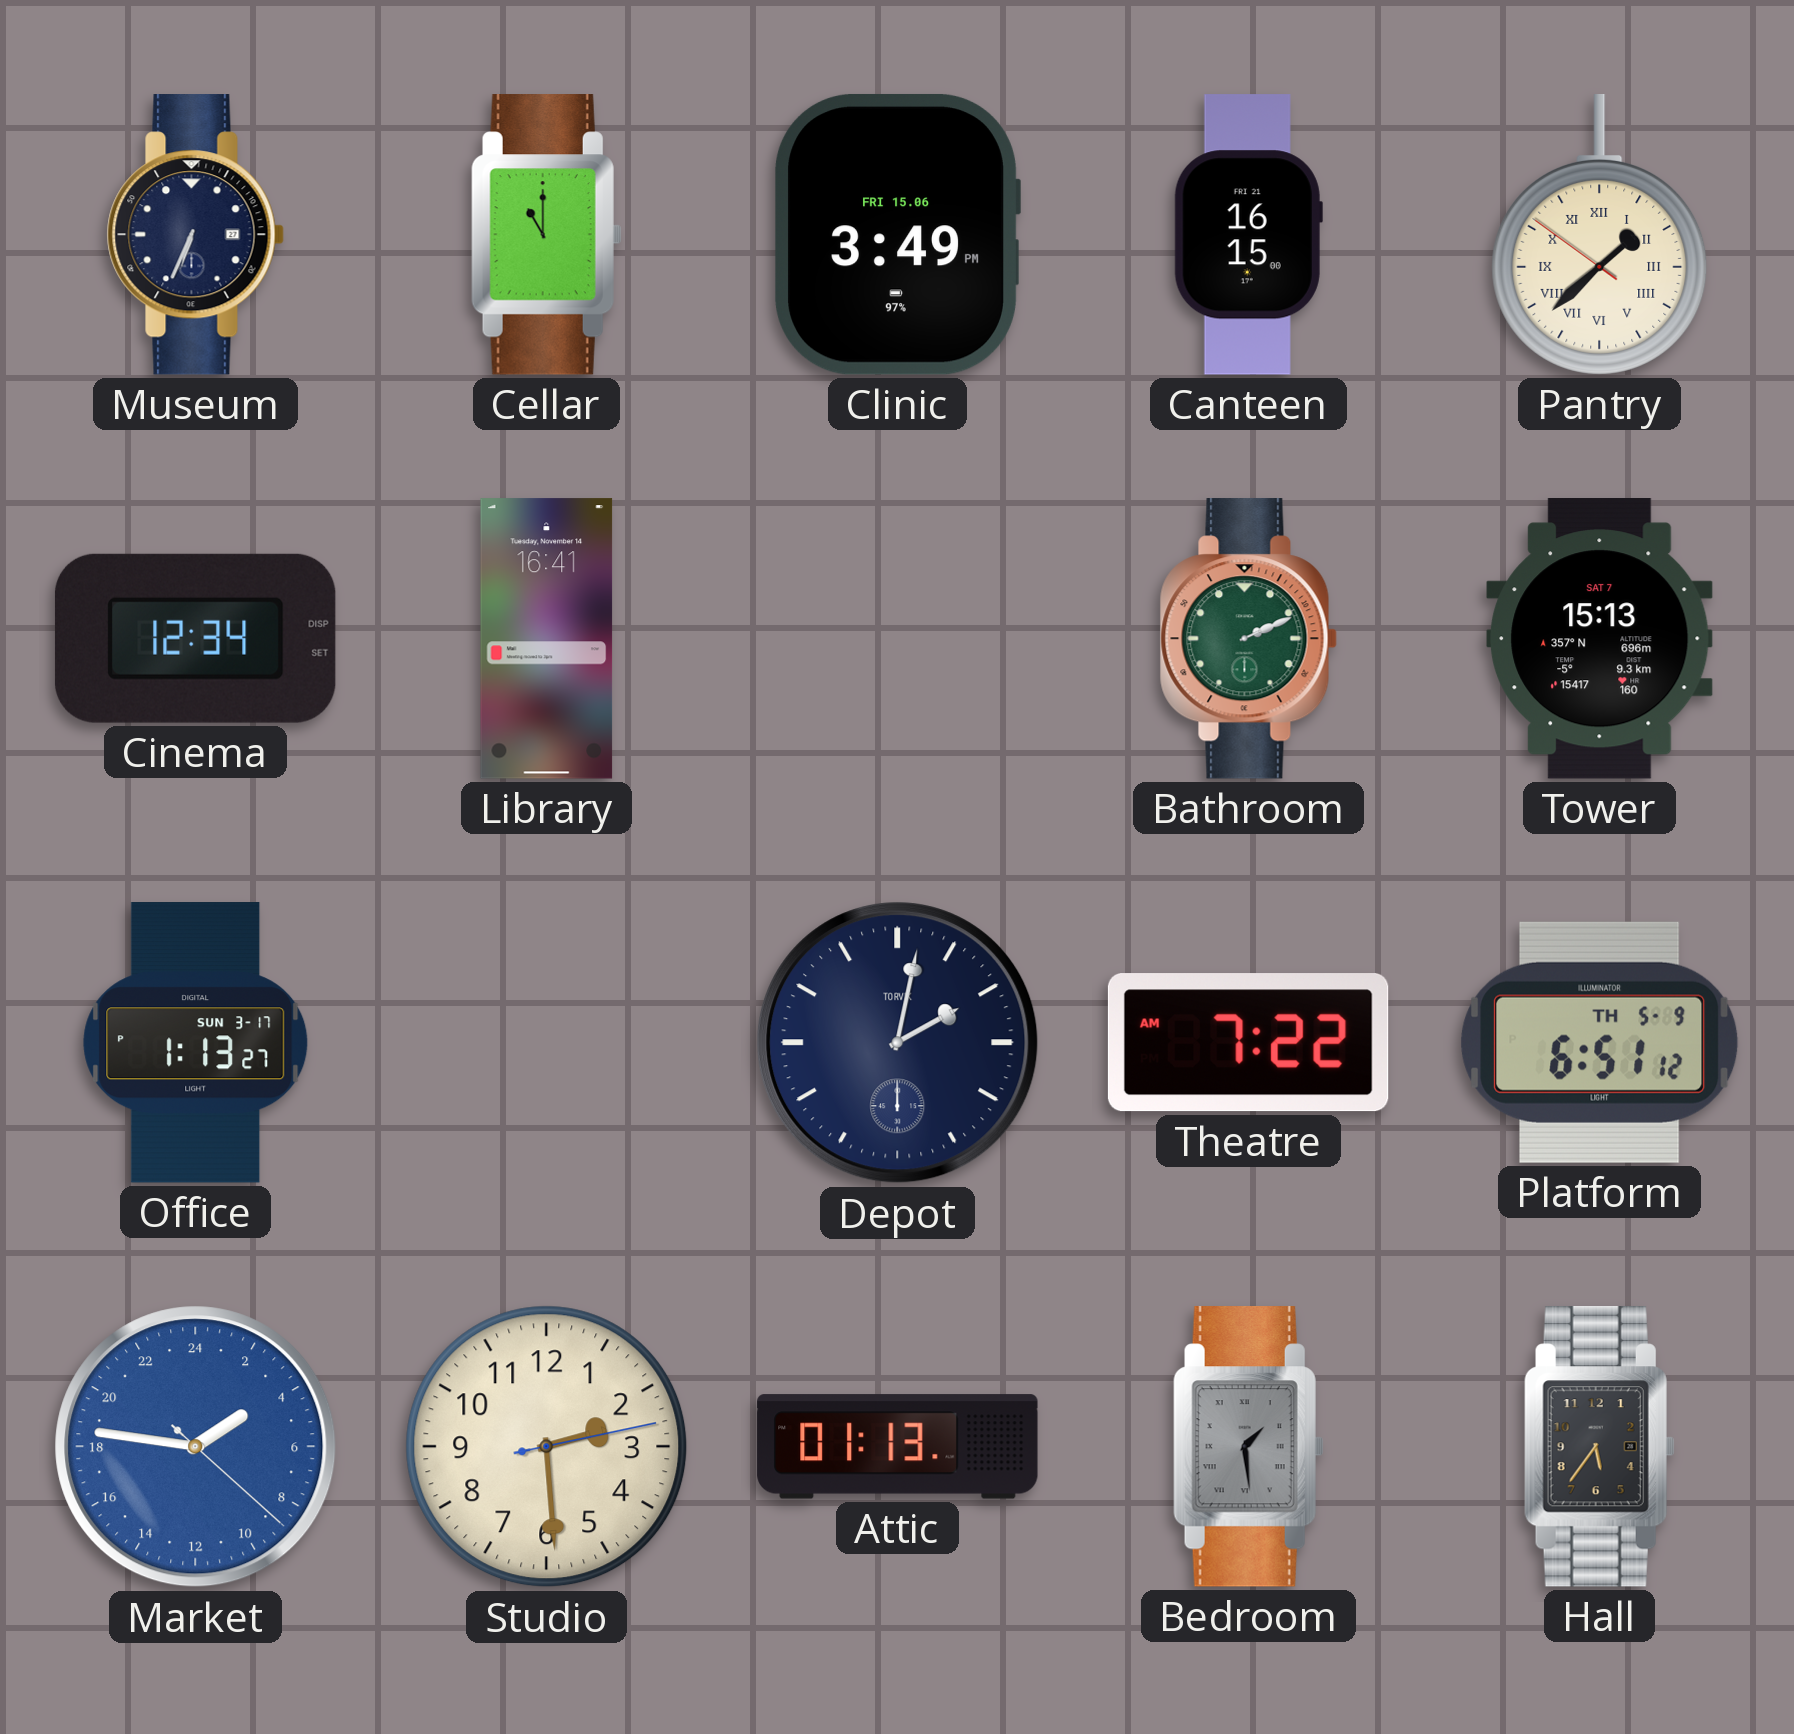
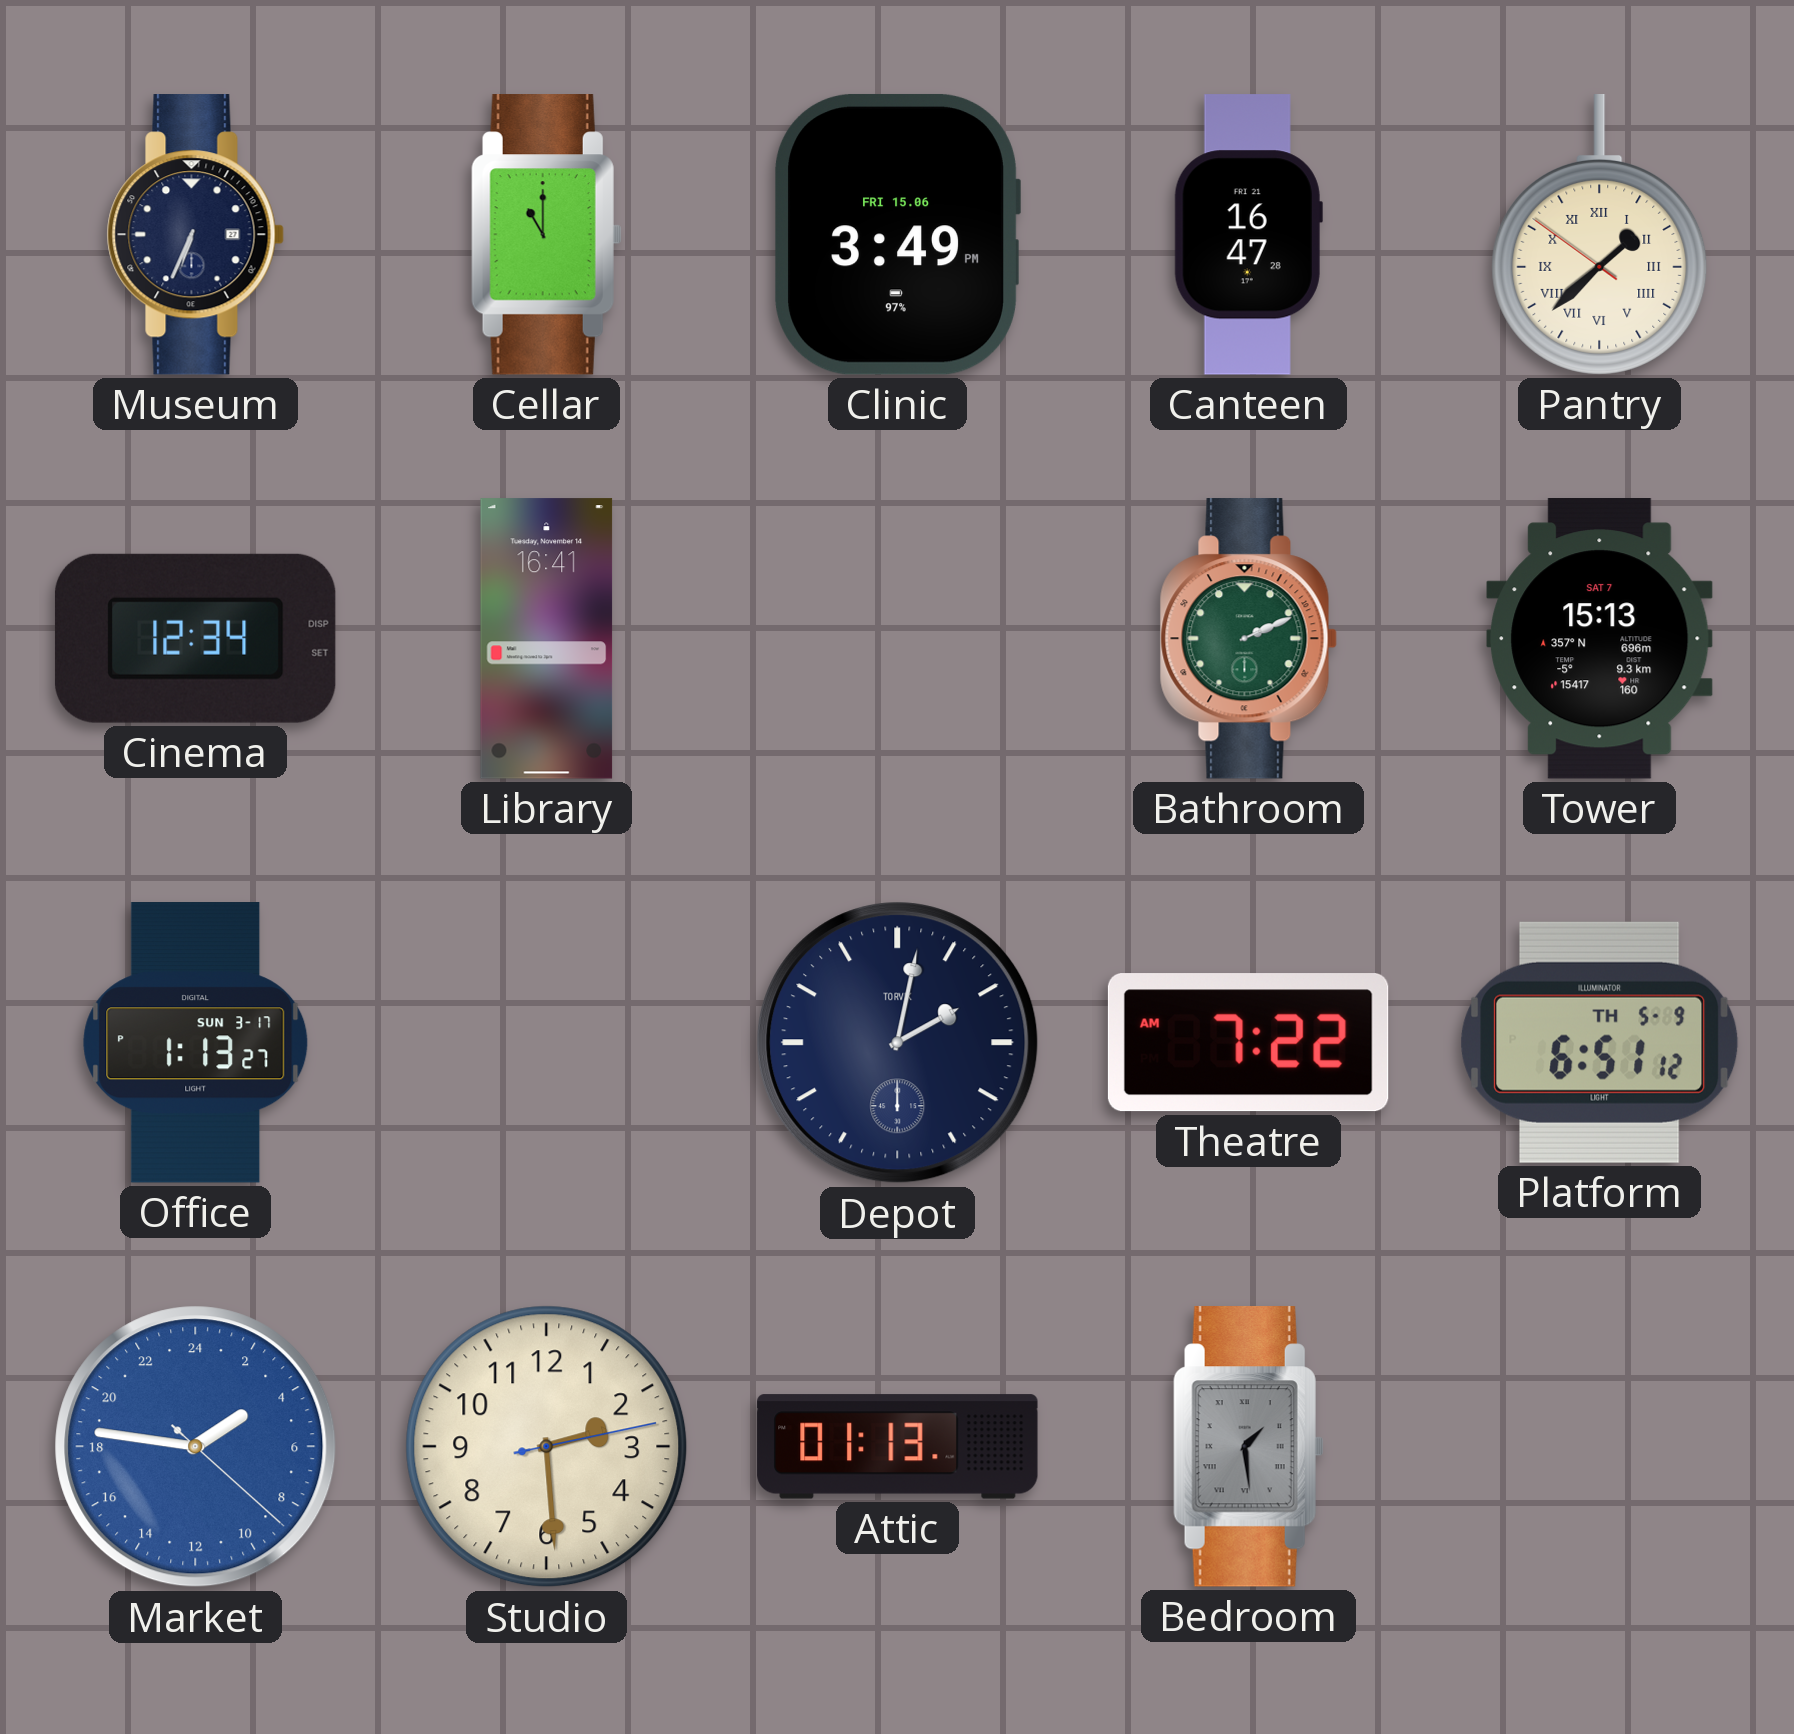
Canteen: 16:15 -> 16:47
Hall: 5:36 -> none
